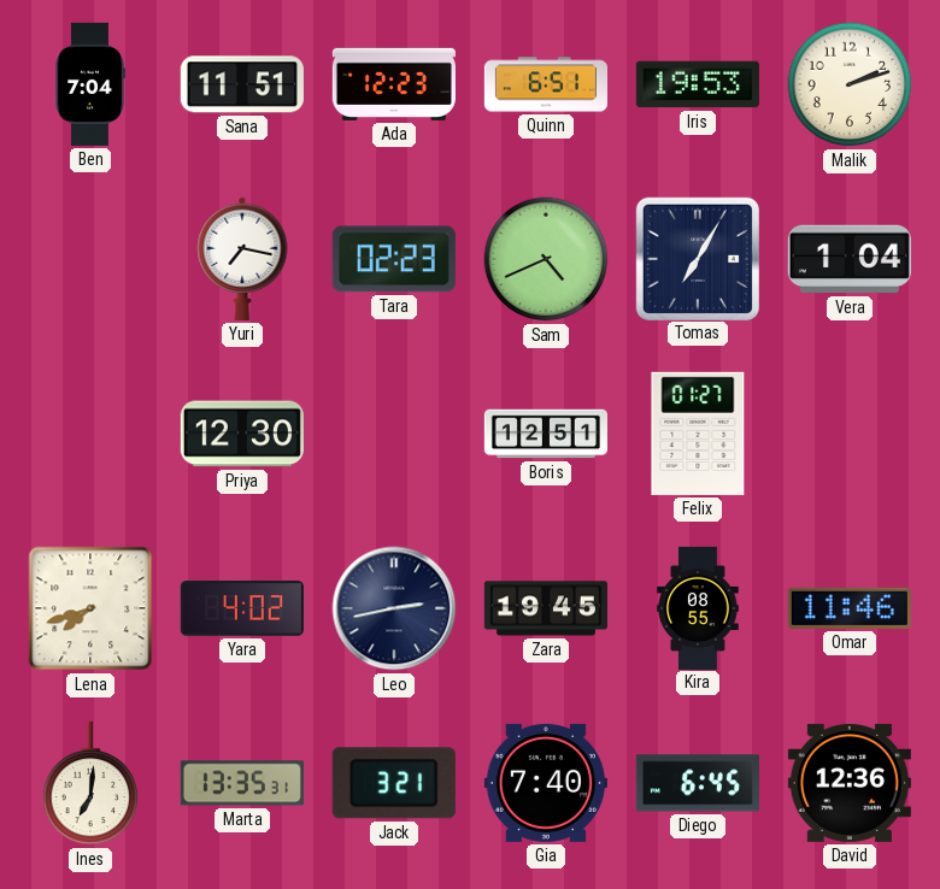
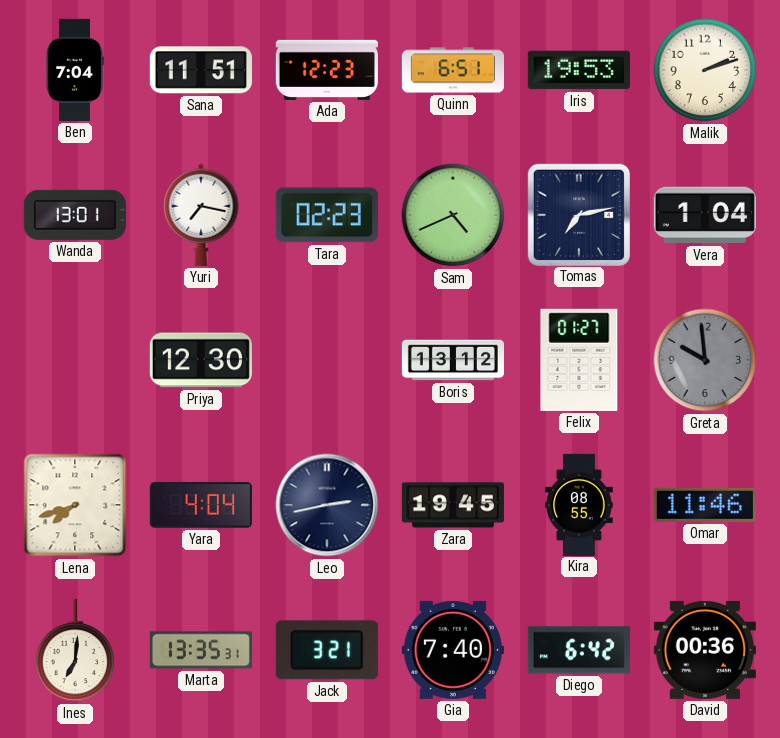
Wanda: none -> 13:01
Tomas: 7:05 -> 7:13
Boris: 12:51 -> 13:12
Greta: none -> 9:59
Yara: 4:02 -> 4:04
Diego: 6:45 -> 6:42
David: 12:36 -> 00:36
